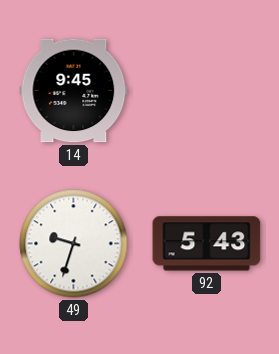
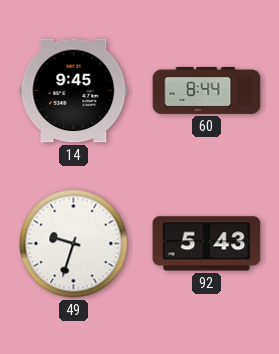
60: none -> 8:44
